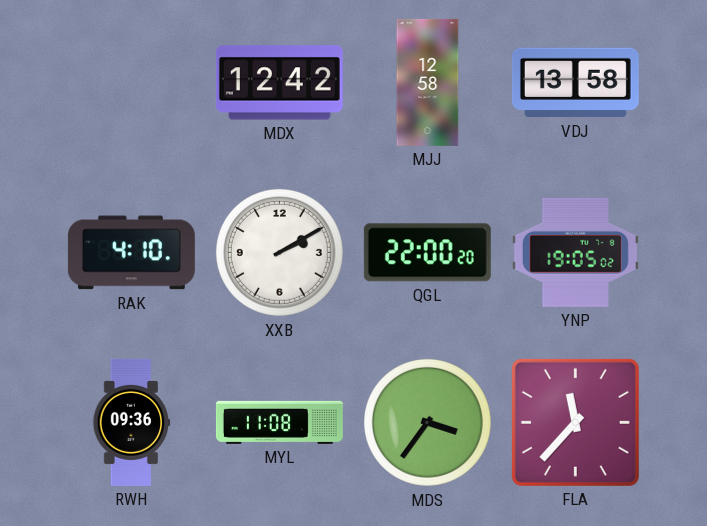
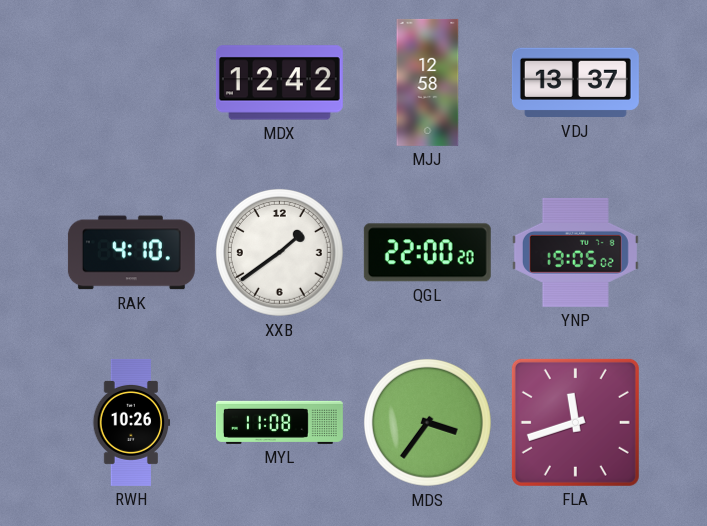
VDJ: 13:58 -> 13:37
XXB: 2:10 -> 1:39
RWH: 09:36 -> 10:26
FLA: 11:37 -> 11:42
